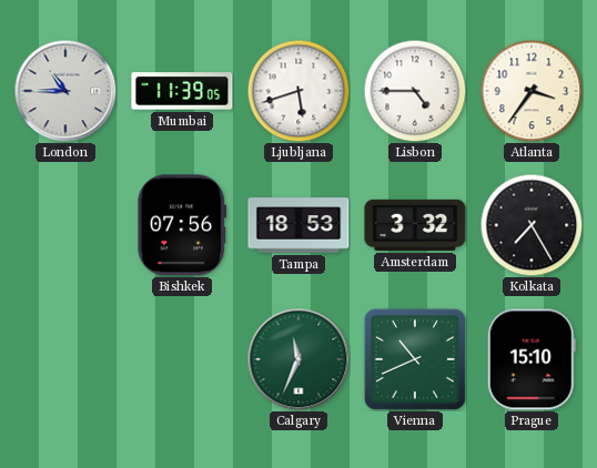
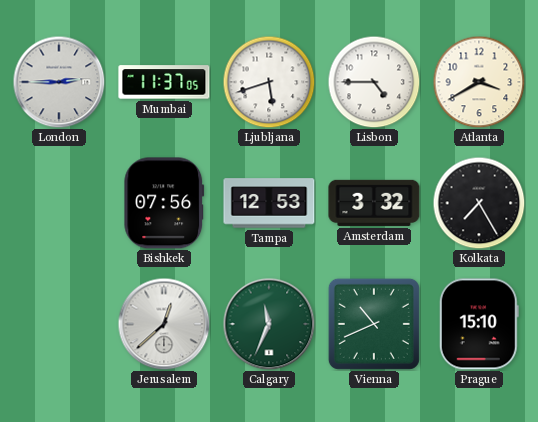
London: 10:45 -> 2:45
Mumbai: 11:39 -> 11:37
Atlanta: 3:36 -> 3:40
Tampa: 18:53 -> 12:53
Jerusalem: none -> 12:38
